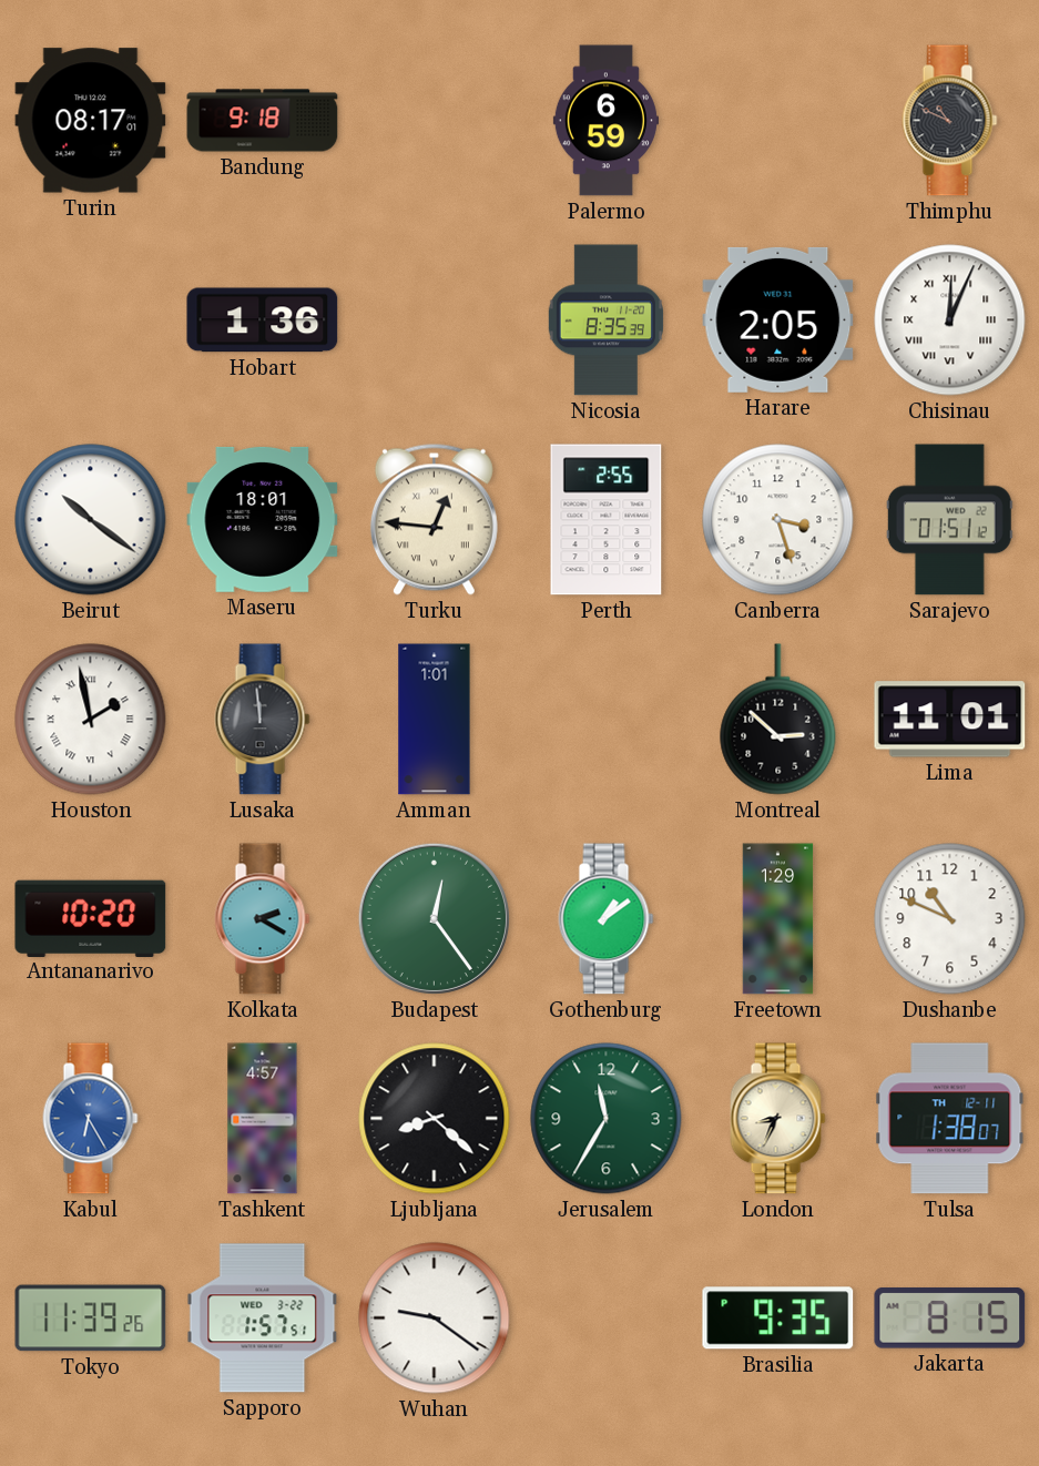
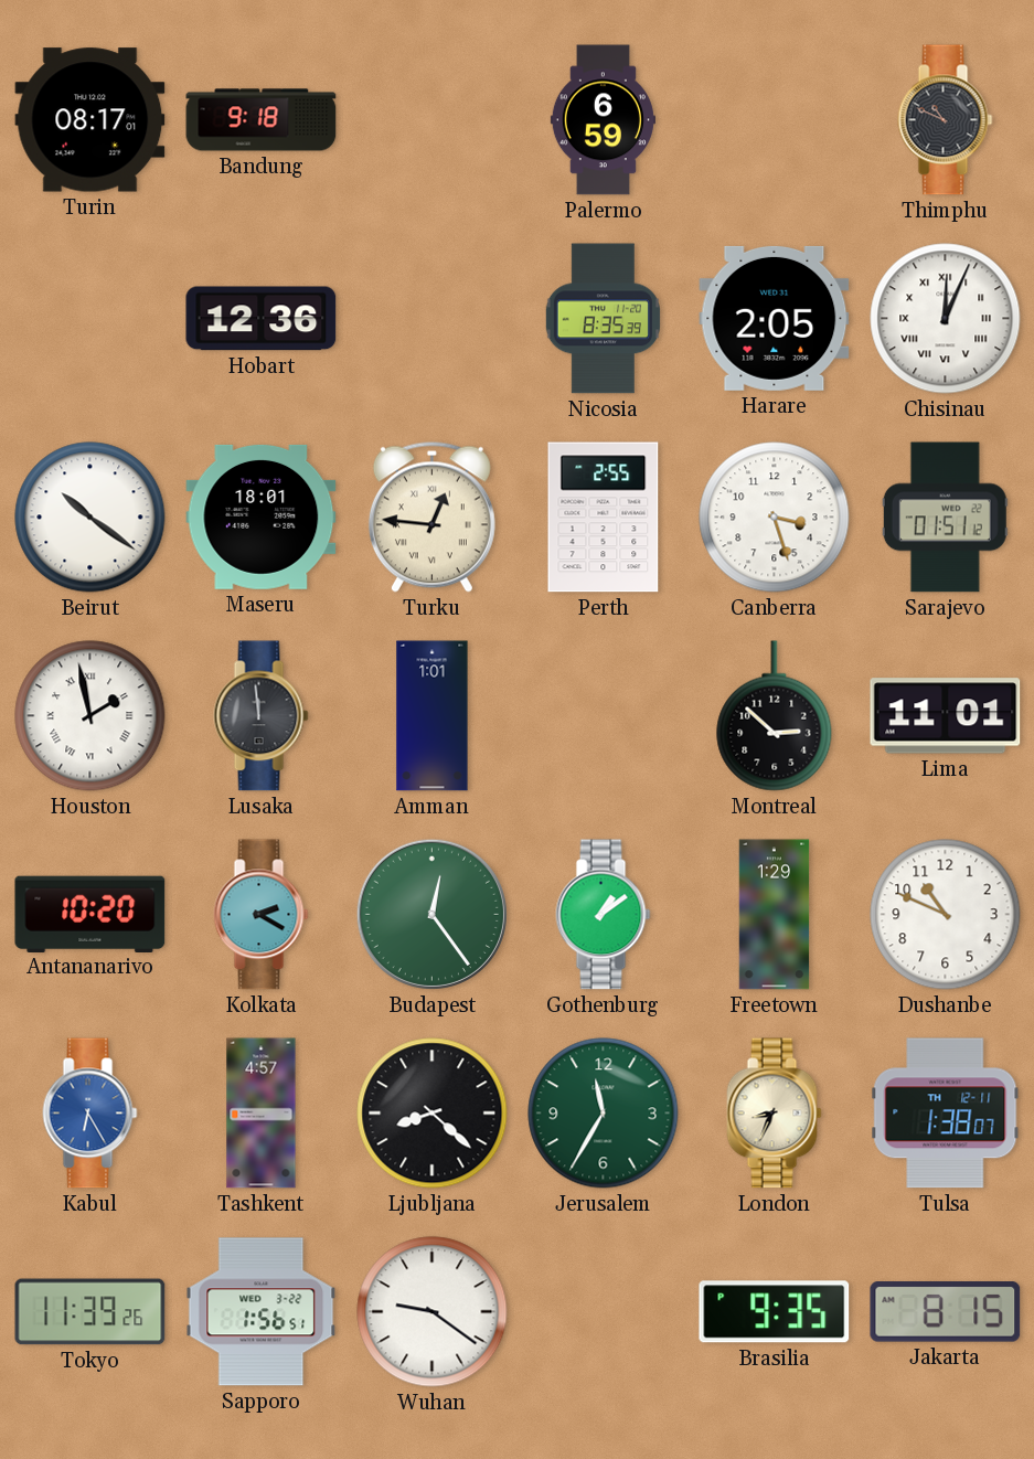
Hobart: 1:36 -> 12:36
Sapporo: 1:57 -> 1:56
